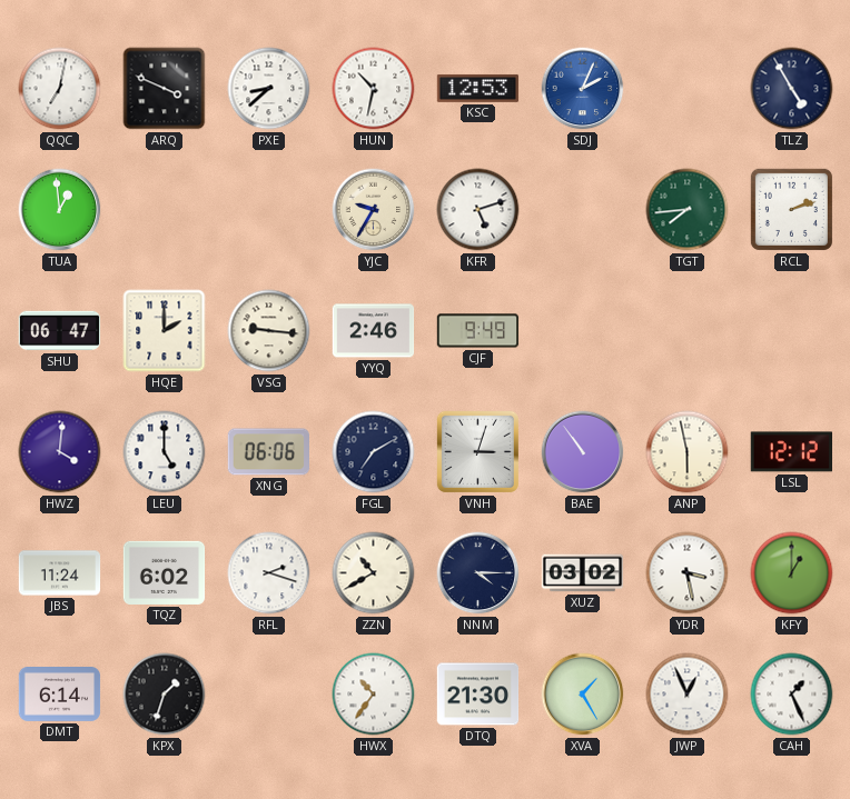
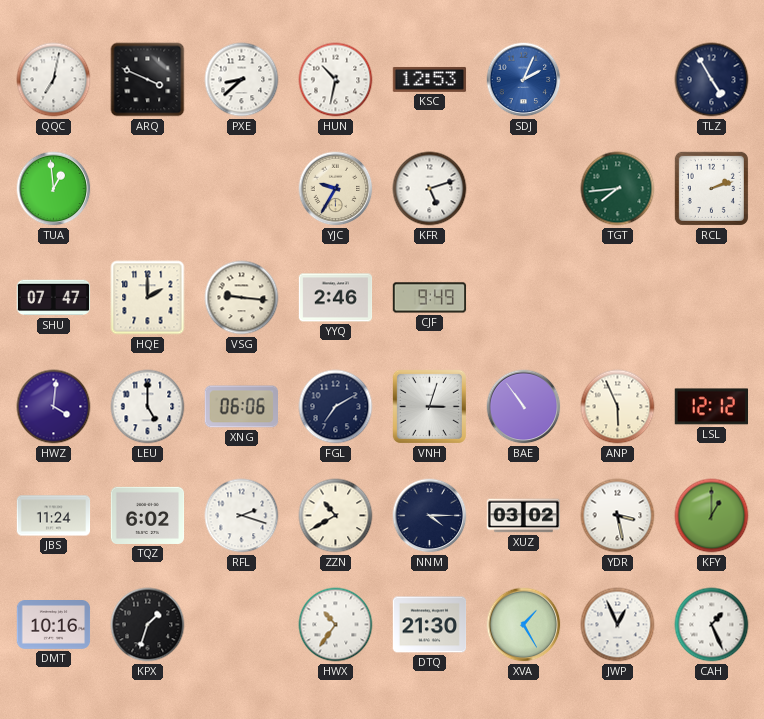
SHU: 06:47 -> 07:47
ANP: 5:58 -> 5:56
DMT: 6:14 -> 10:16
